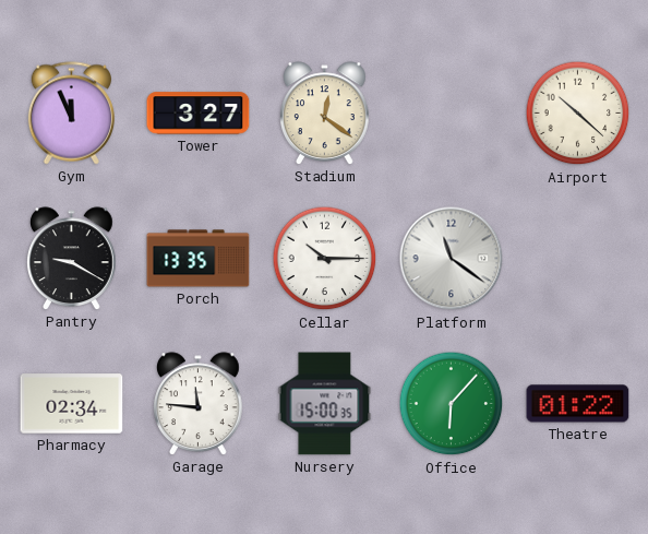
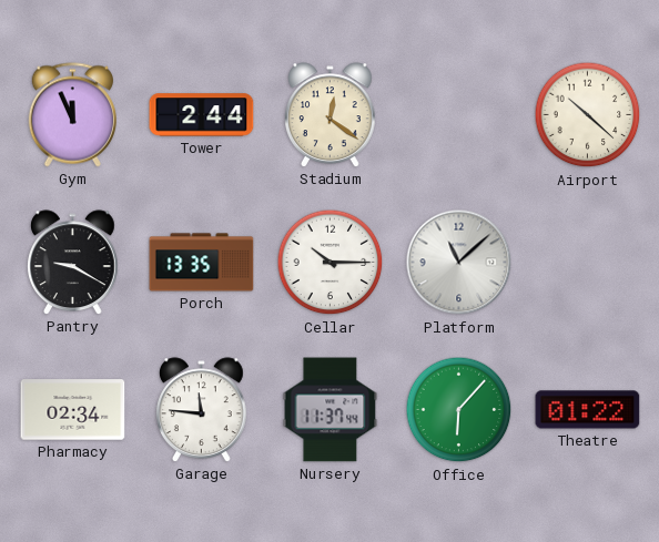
Tower: 3:27 -> 2:44
Platform: 11:21 -> 11:08
Nursery: 15:00 -> 11:37
